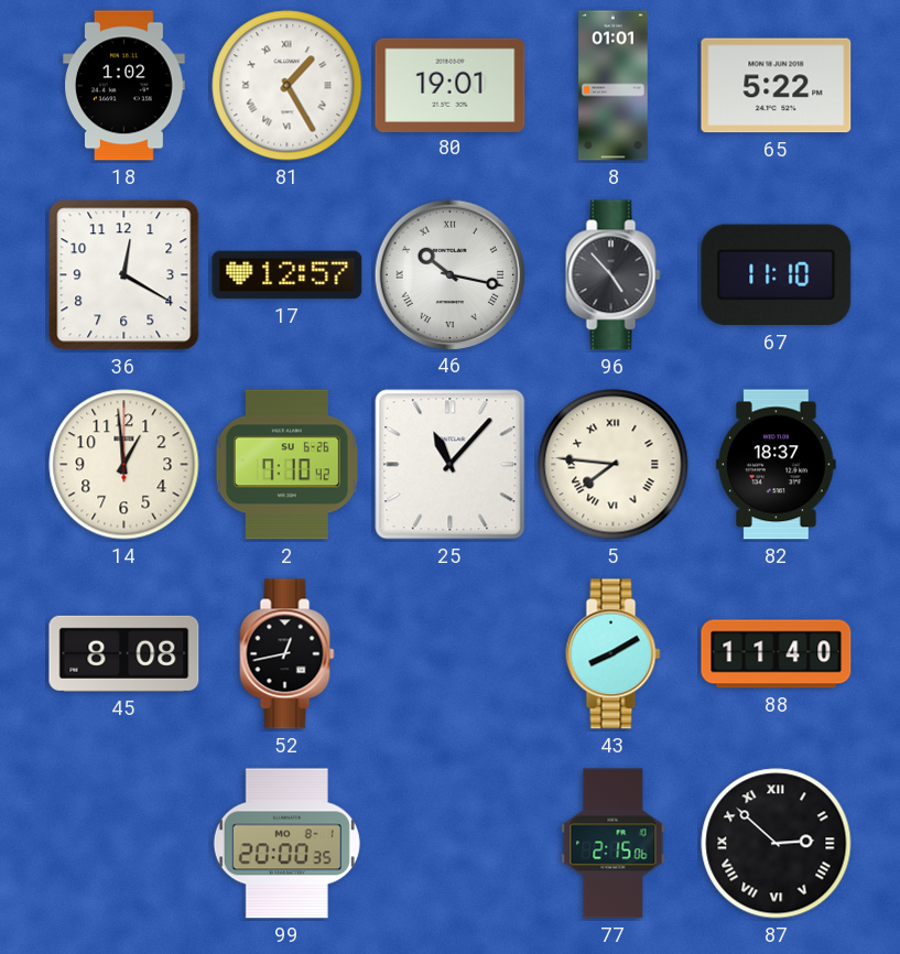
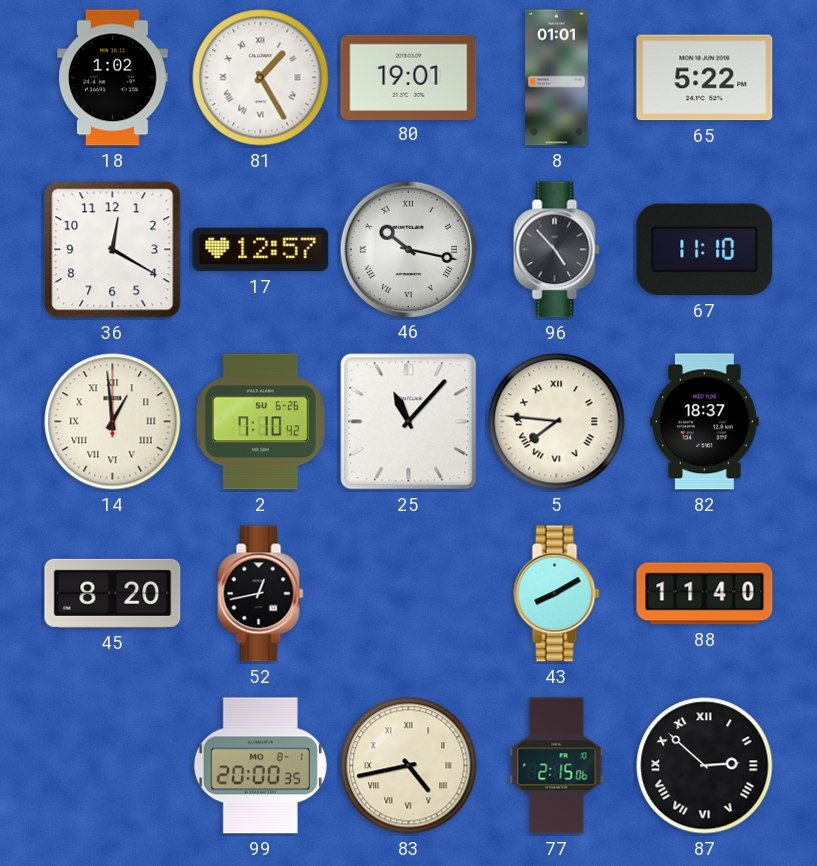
14 numerals: Arabic -> Roman
45: 8:08 -> 8:20
83: none -> 4:43
